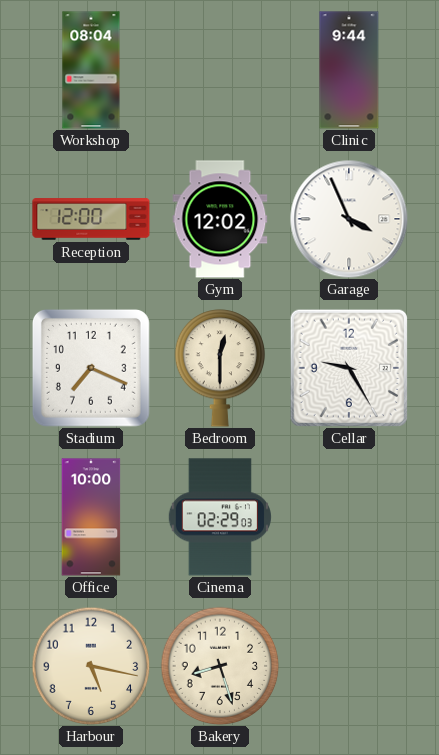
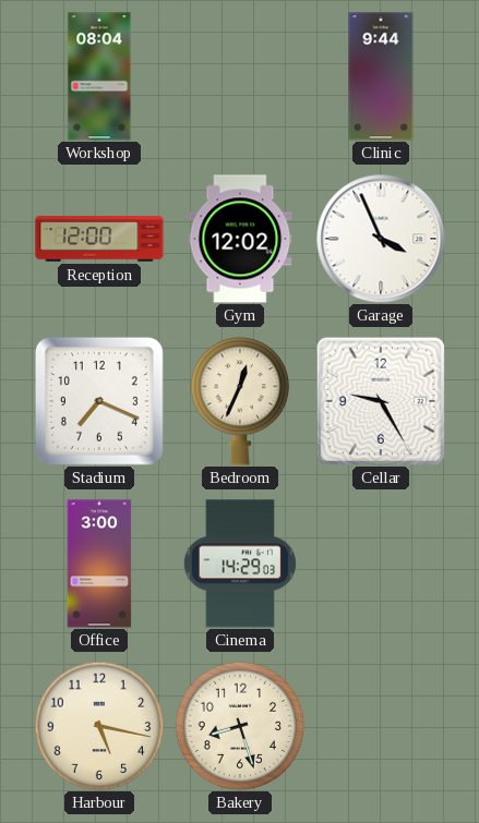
Bedroom: 12:30 -> 12:34
Office: 10:00 -> 3:00
Cinema: 02:29 -> 14:29
